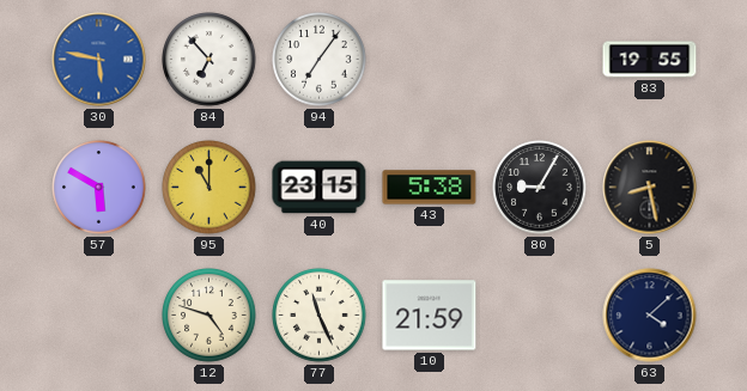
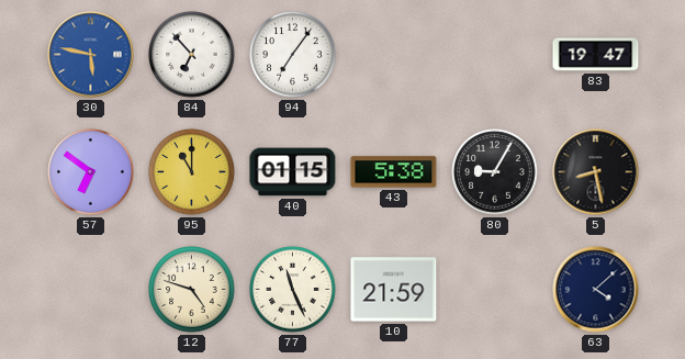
83: 19:55 -> 19:47
57: 5:50 -> 6:51
40: 23:15 -> 01:15
